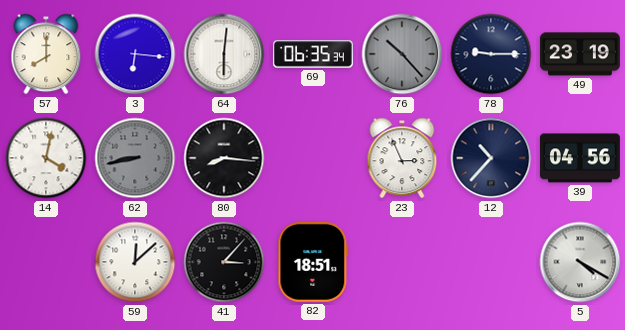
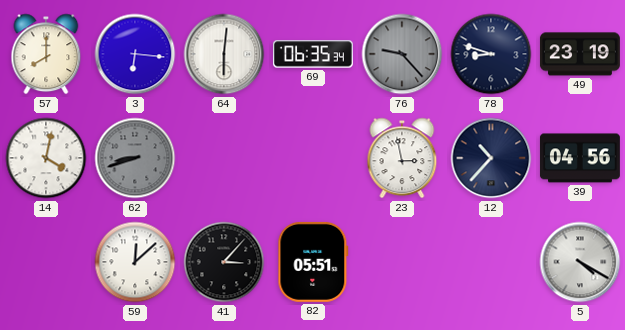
76: 10:23 -> 9:23
78: 9:15 -> 8:48
62: 8:43 -> 8:42
80: 8:16 -> none
23: 2:56 -> 2:58
82: 18:51 -> 05:51
